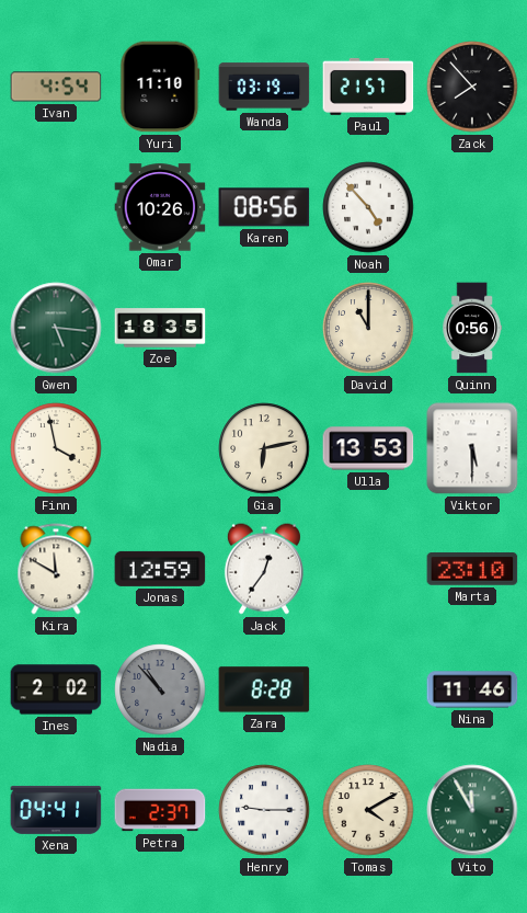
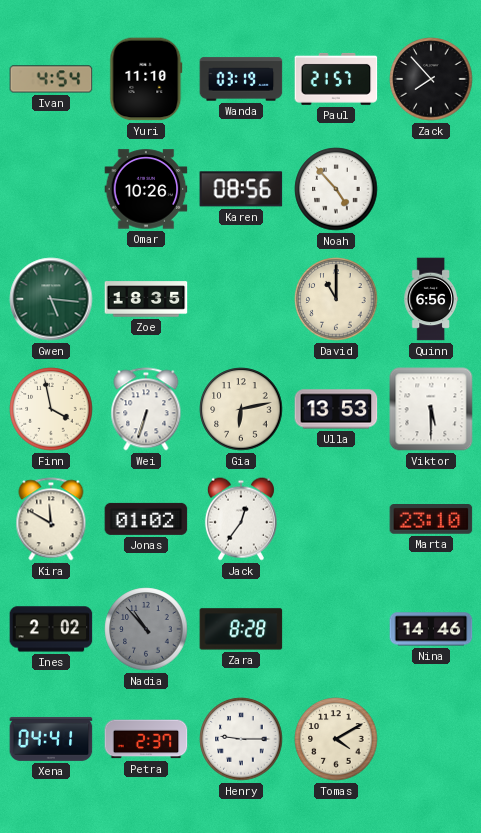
Quinn: 0:56 -> 6:56
Wei: none -> 6:33
Jonas: 12:59 -> 01:02
Nina: 11:46 -> 14:46
Vito: 11:55 -> none
